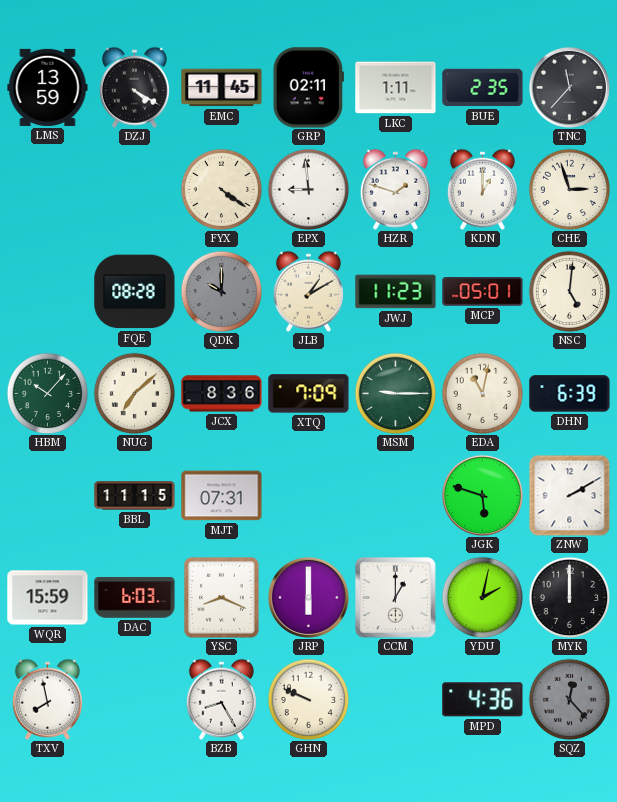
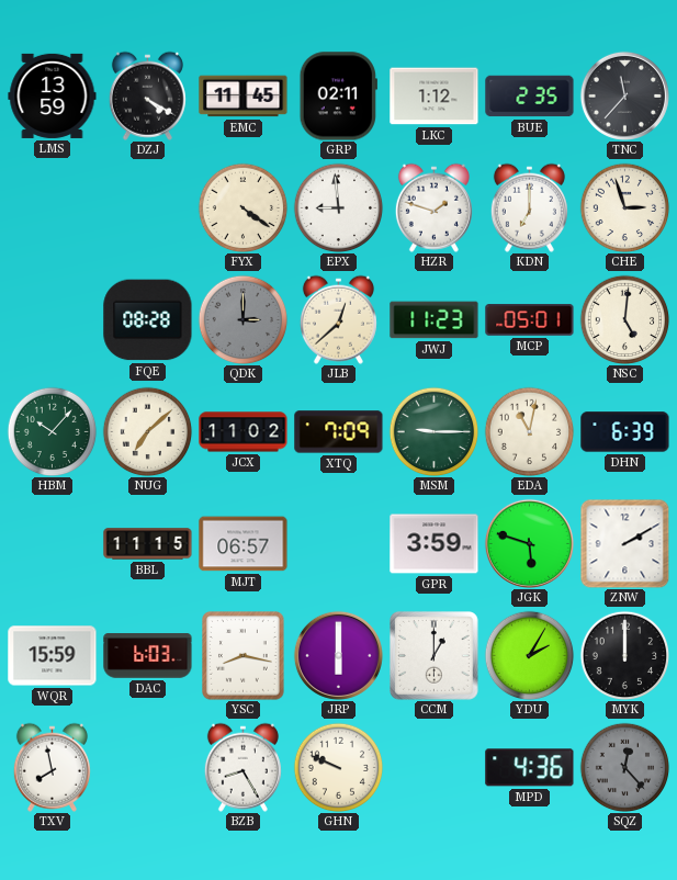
LKC: 1:11 -> 1:12
KDN: 1:00 -> 7:00
QDK: 10:00 -> 3:00
JLB: 1:10 -> 12:38
JCX: 8:36 -> 11:02
MJT: 07:31 -> 06:57
GPR: none -> 3:59
YSC: 8:19 -> 8:17
YDU: 2:02 -> 2:05
